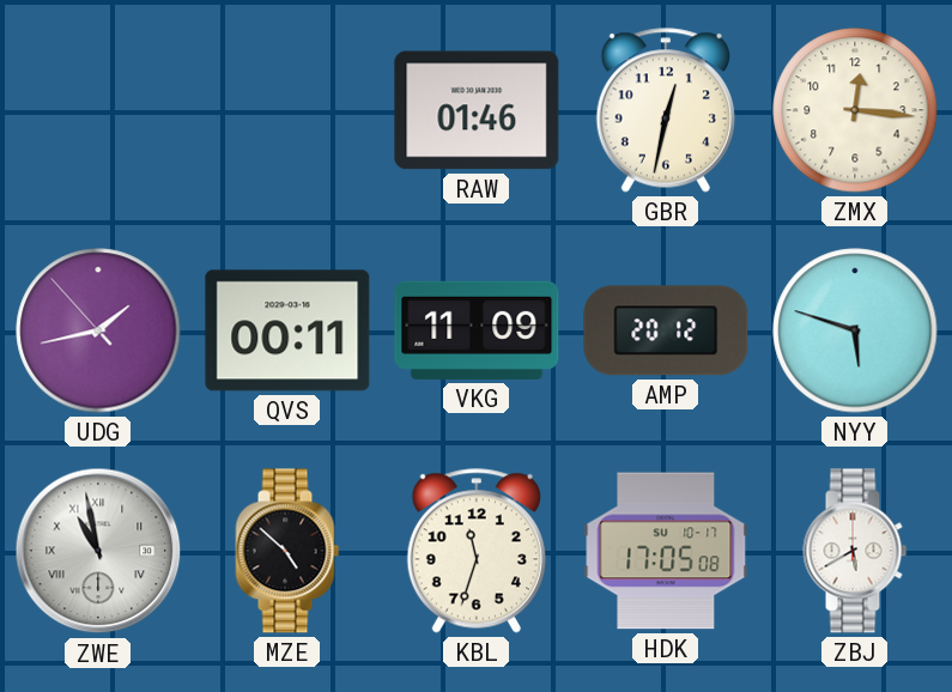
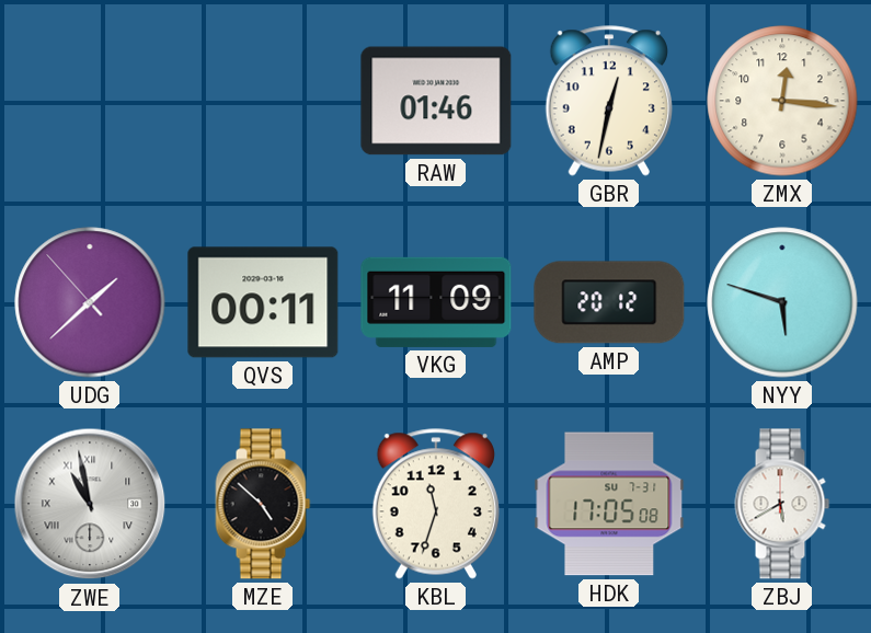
UDG: 1:42 -> 1:37
HDK date: SU 10-17 -> SU 7-31
